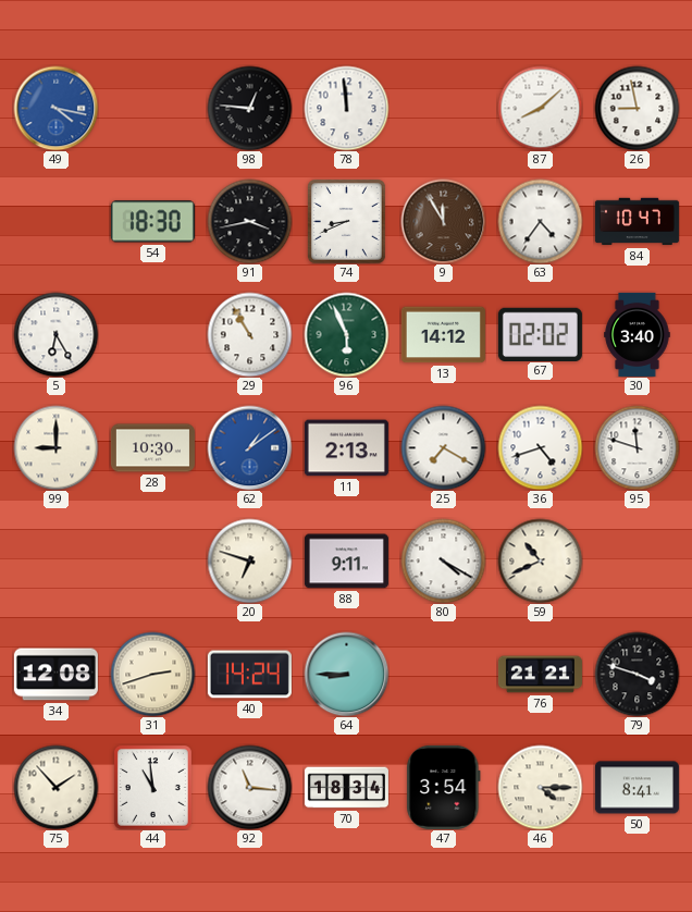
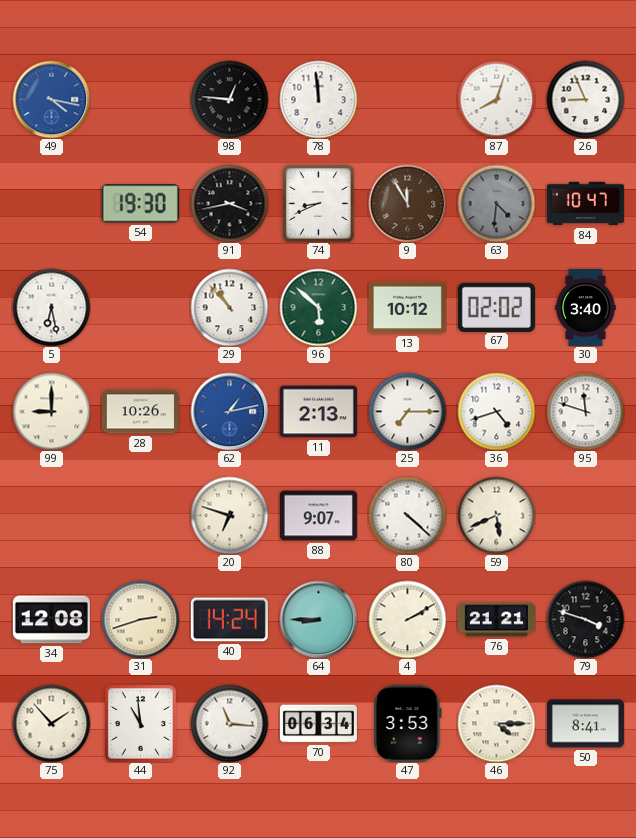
87: 8:08 -> 8:03
26: 8:58 -> 8:56
54: 18:30 -> 19:30
63: 4:36 -> 4:31
63 dial: white -> grey
5: 6:25 -> 6:28
29: 10:55 -> 10:53
96: 5:56 -> 5:52
13: 14:12 -> 10:12
28: 10:30 -> 10:26
62: 1:09 -> 1:13
25: 7:20 -> 7:15
88: 9:11 -> 9:07
80: 4:20 -> 4:22
59: 10:41 -> 5:41
4: none -> 2:10
70: 18:34 -> 06:34
47: 3:54 -> 3:53
